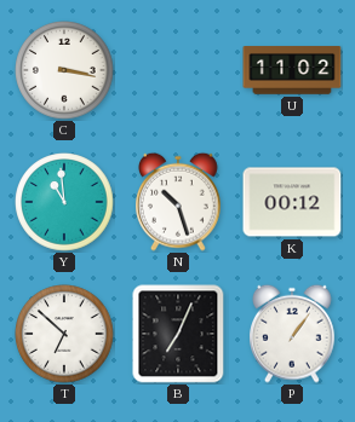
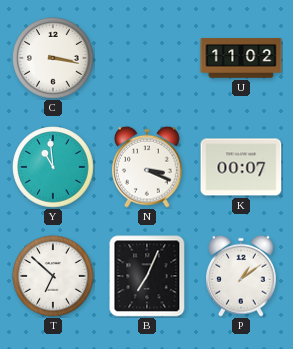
N: 10:27 -> 3:19
K: 00:12 -> 00:07
P: 1:06 -> 1:09
